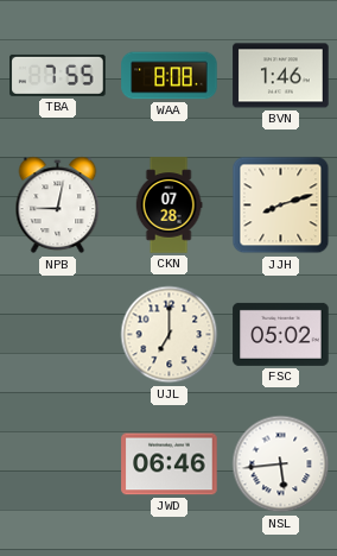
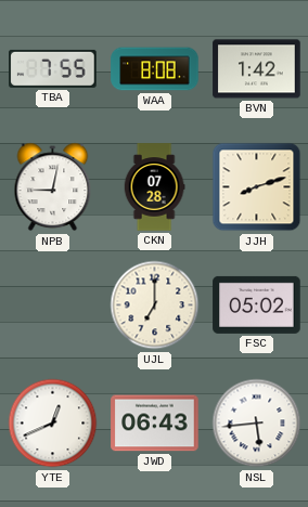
BVN: 1:46 -> 1:42
YTE: none -> 12:41
JWD: 06:46 -> 06:43
